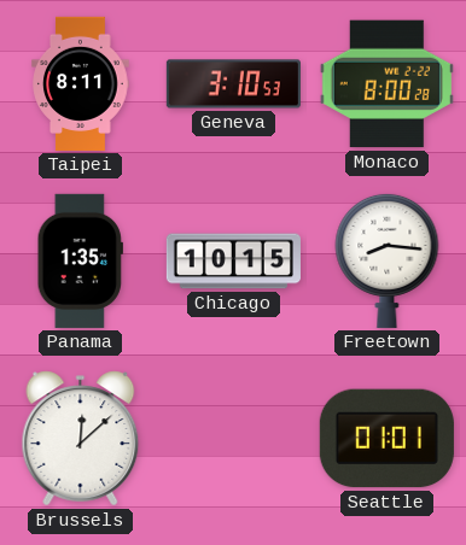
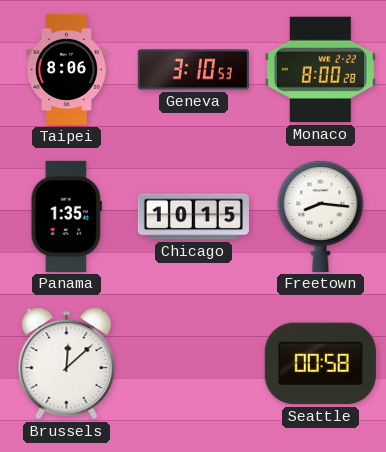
Taipei: 8:11 -> 8:06
Seattle: 01:01 -> 00:58
